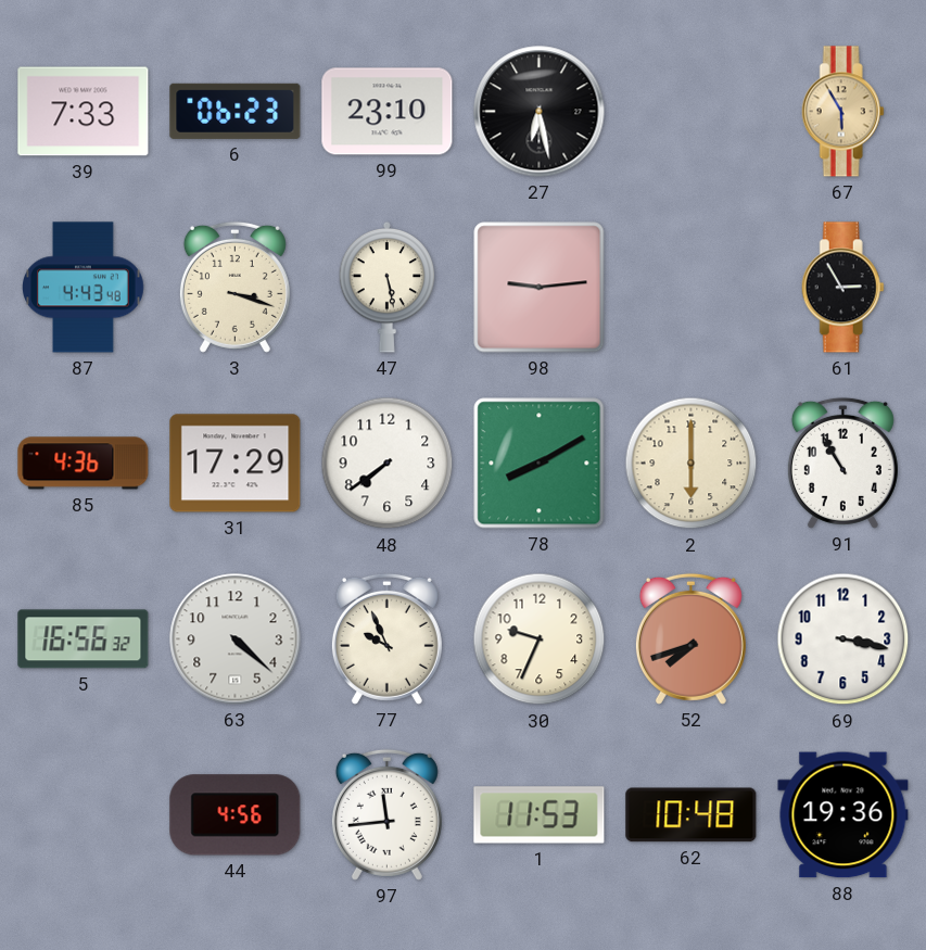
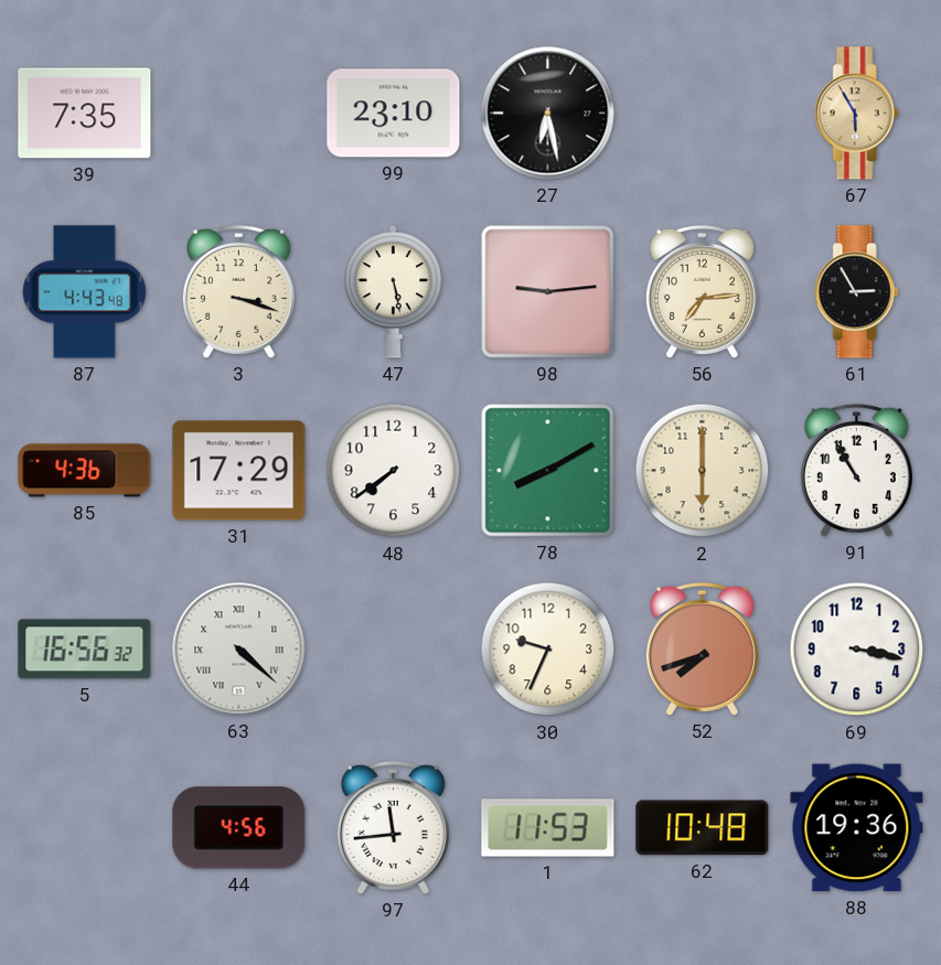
39: 7:33 -> 7:35
6: 06:23 -> none
56: none -> 7:14
63 numerals: Arabic -> Roman
77: 9:56 -> none
